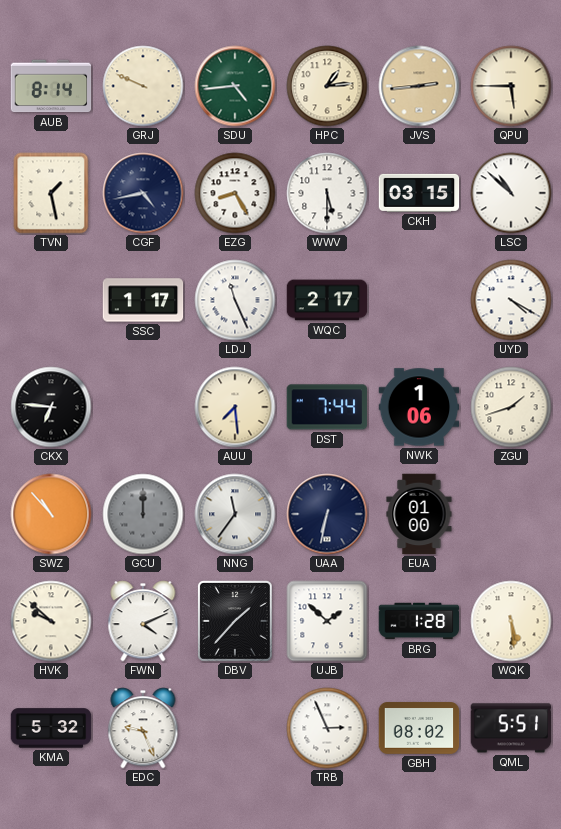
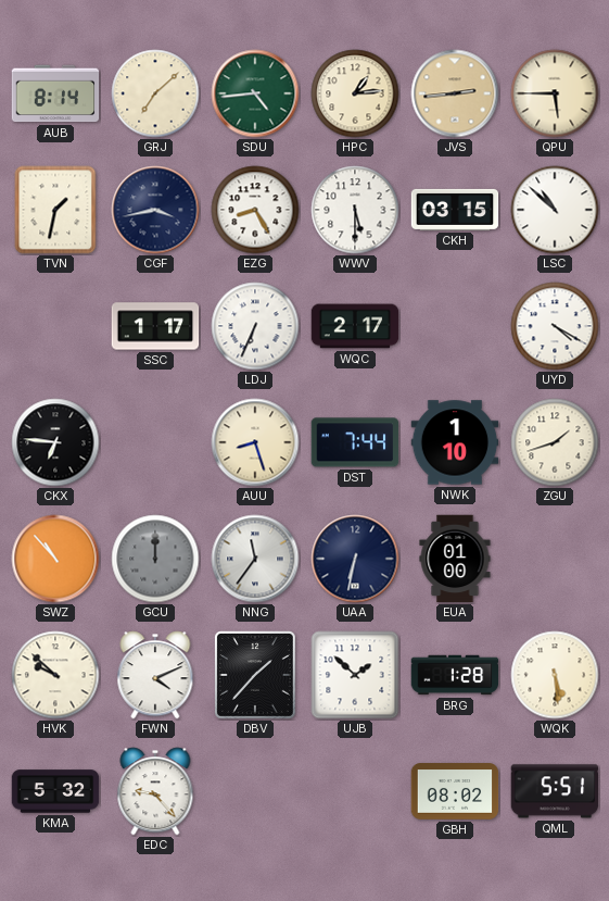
GRJ: 9:49 -> 7:08
TVN: 1:28 -> 1:32
CGF: 4:43 -> 3:43
LDJ: 11:26 -> 6:34
AUU: 7:29 -> 8:27
NWK: 1:06 -> 1:10
EDC: 9:26 -> 9:23
TRB: 2:56 -> none
